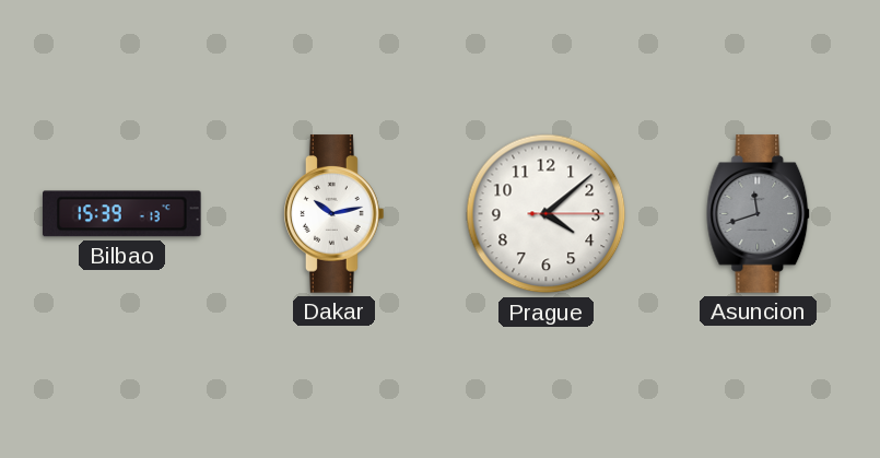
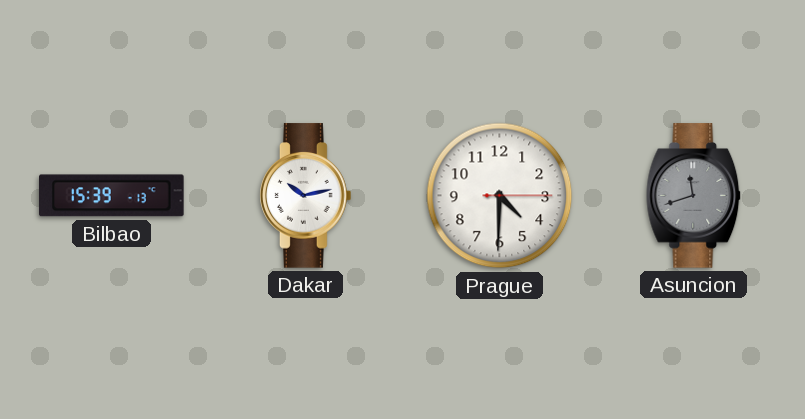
Prague: 4:08 -> 4:30
